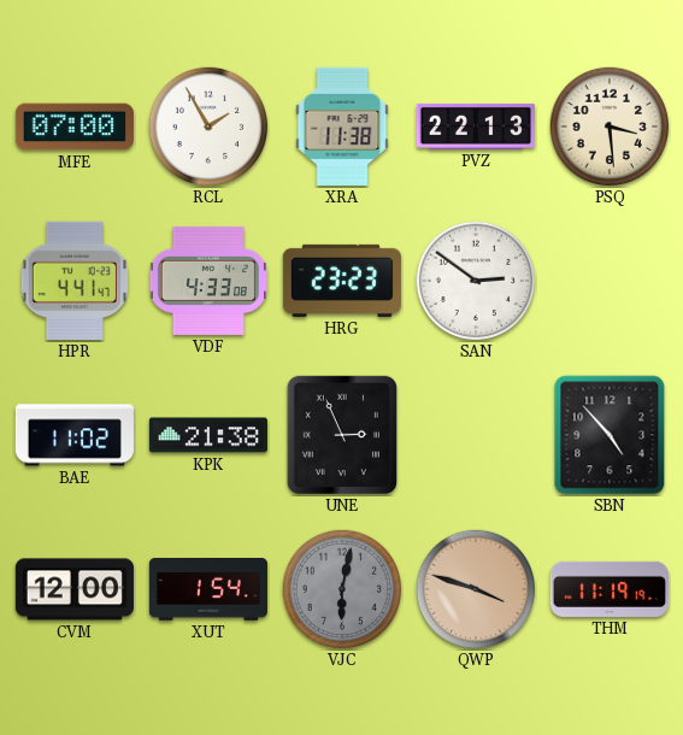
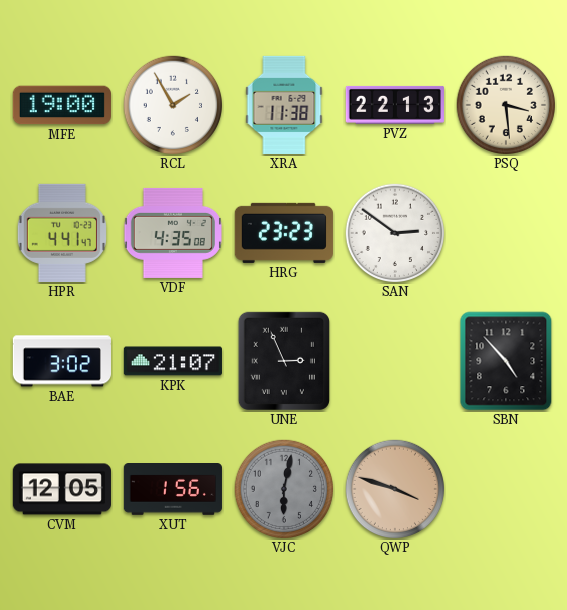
MFE: 07:00 -> 19:00
VDF: 4:33 -> 4:35
BAE: 11:02 -> 3:02
KPK: 21:38 -> 21:07
CVM: 12:00 -> 12:05
XUT: 1:54 -> 1:56
THM: 11:19 -> none
